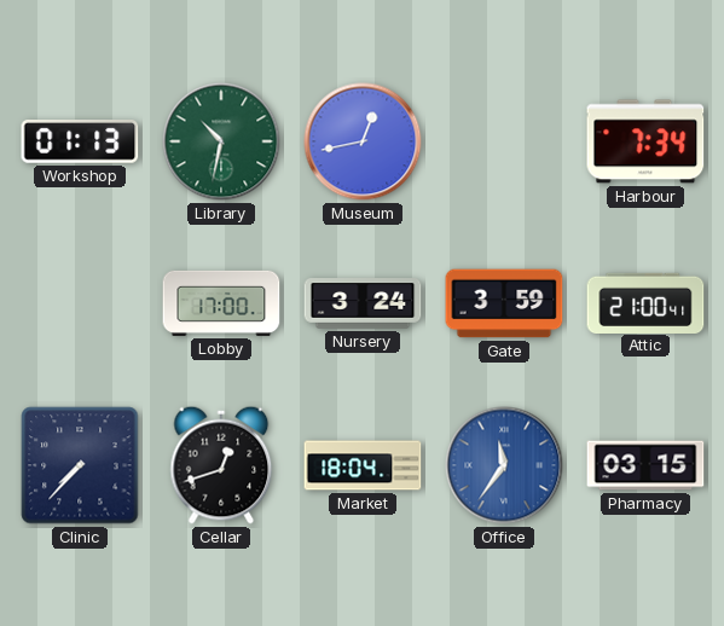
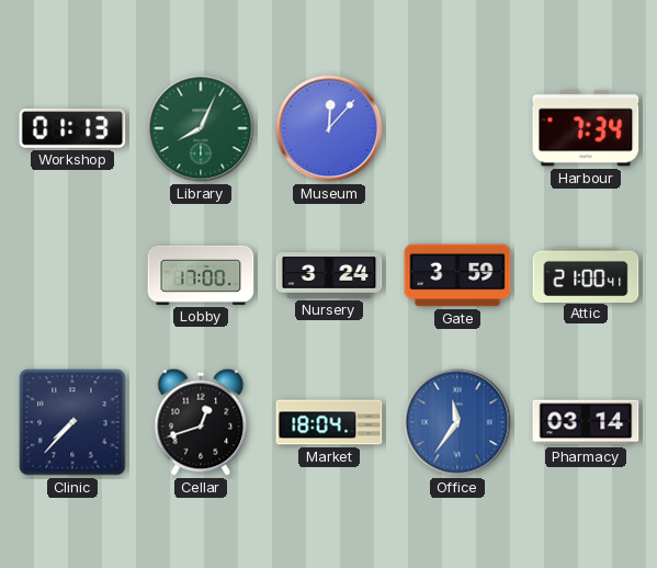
Library: 10:32 -> 8:04
Museum: 12:43 -> 12:07
Pharmacy: 03:15 -> 03:14
